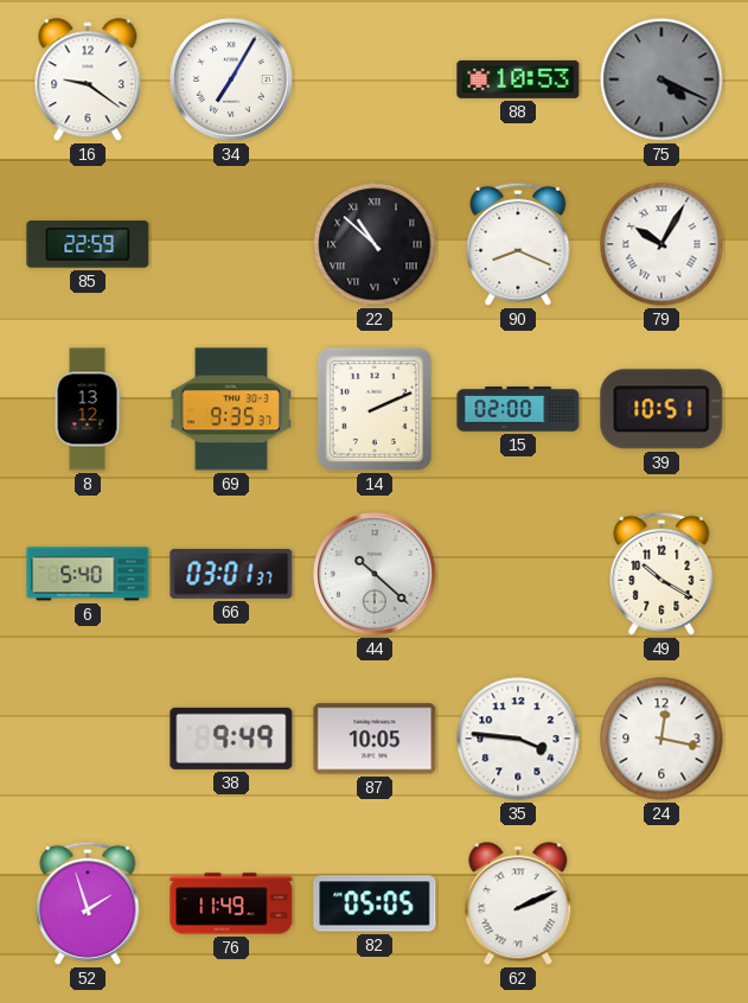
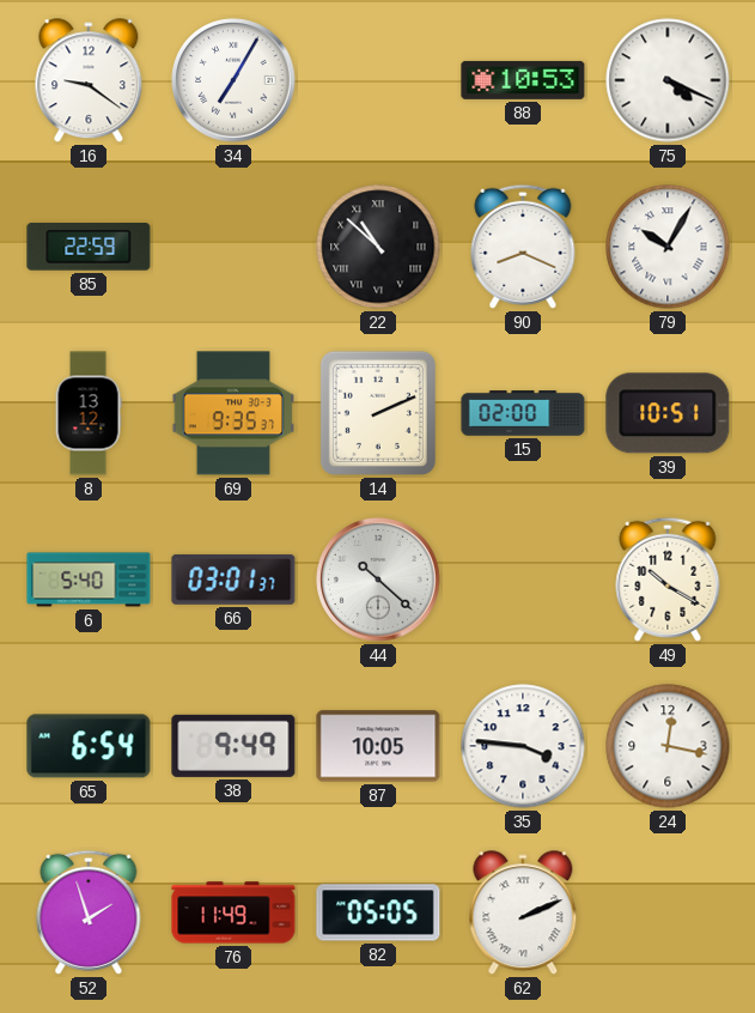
75 dial: grey -> white
65: none -> 6:54
